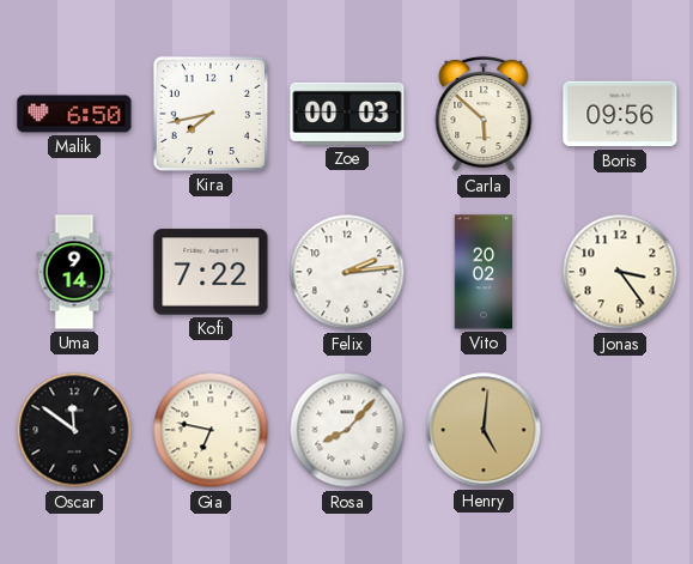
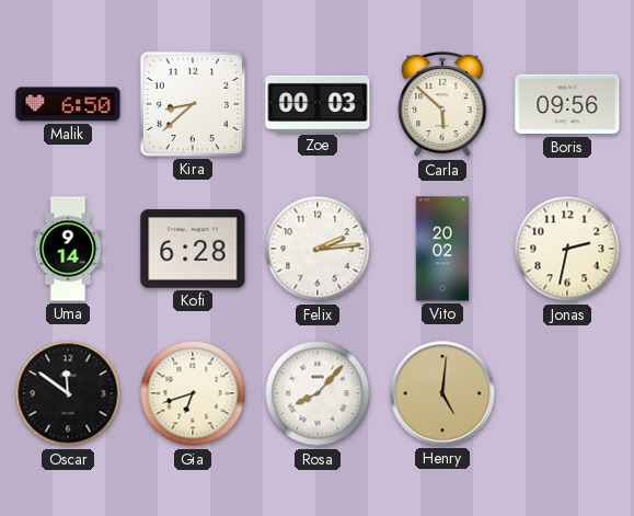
Kira: 7:43 -> 8:38
Kofi: 7:22 -> 6:28
Jonas: 3:24 -> 2:32
Gia: 6:47 -> 6:42
